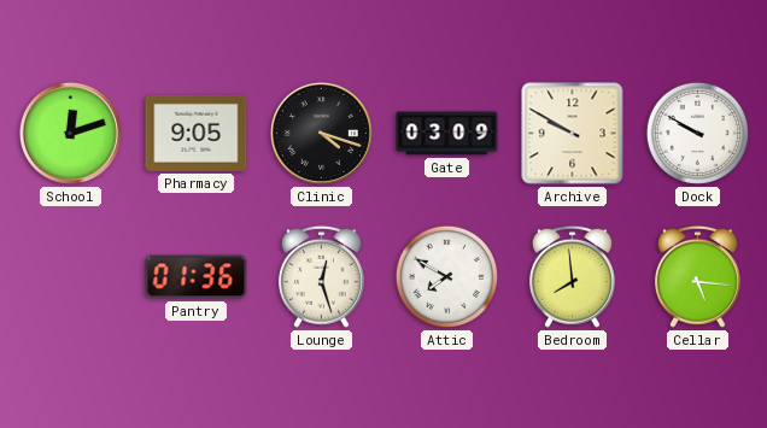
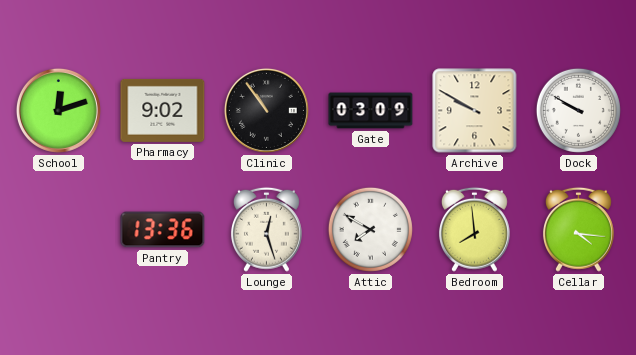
Pharmacy: 9:05 -> 9:02
Clinic: 4:18 -> 10:54
Pantry: 01:36 -> 13:36
Cellar: 5:16 -> 4:16
